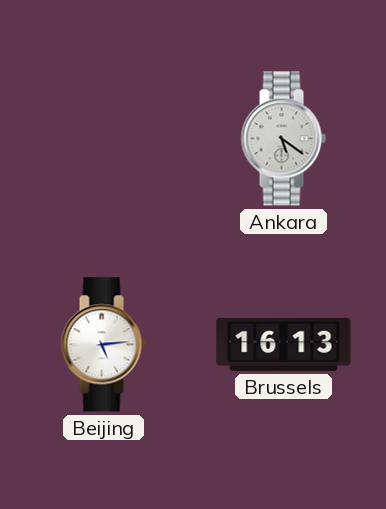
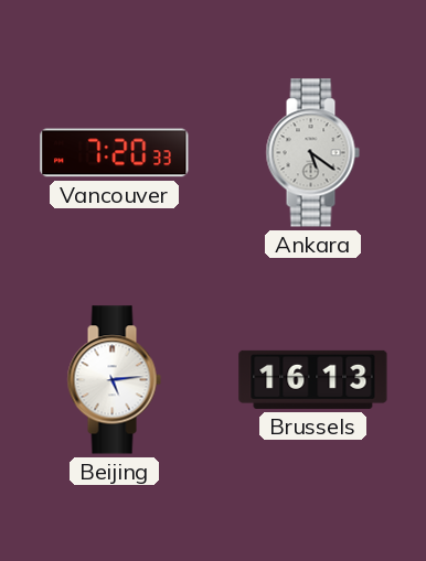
Vancouver: none -> 7:20
